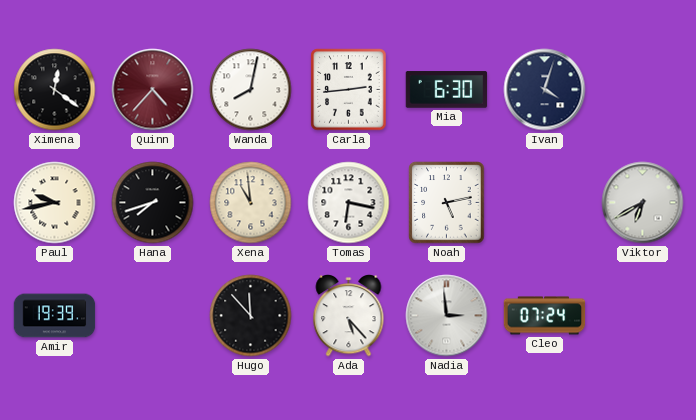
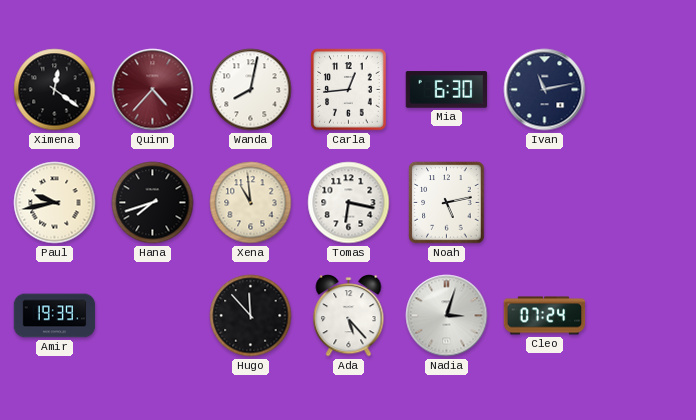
Carla: 2:44 -> 12:44
Ivan: 4:03 -> 11:13
Viktor: 6:40 -> none
Nadia: 2:59 -> 3:03
